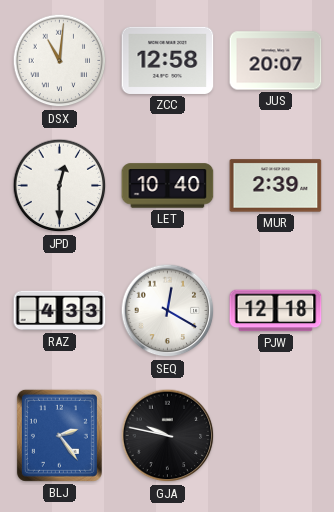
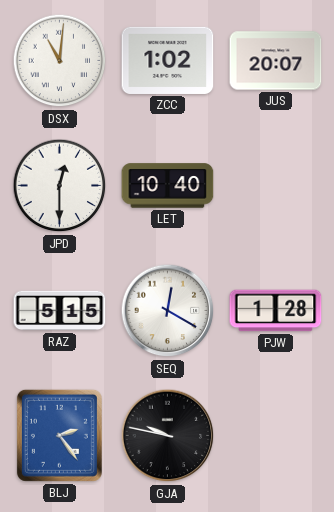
ZCC: 12:58 -> 1:02
MUR: 2:39 -> none
RAZ: 4:33 -> 5:15
PJW: 12:18 -> 1:28
